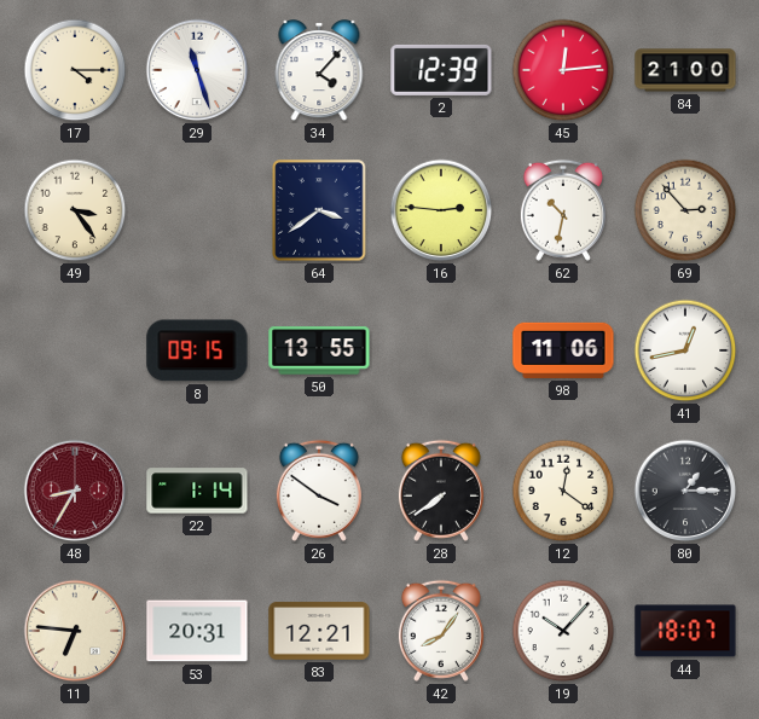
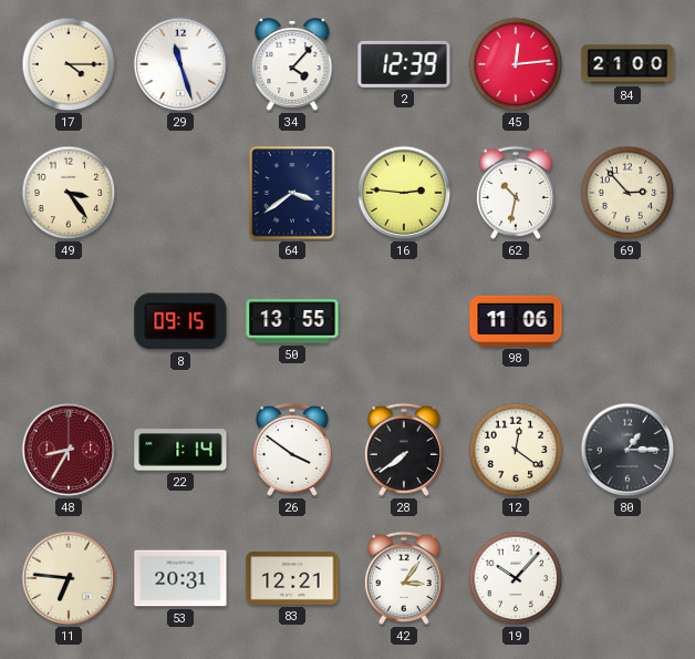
41: 12:43 -> none
42: 8:06 -> 3:06
44: 18:07 -> none
